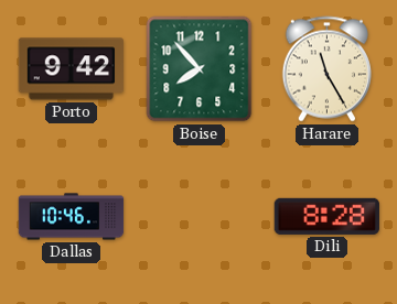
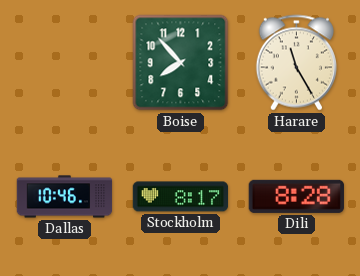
Porto: 9:42 -> none
Stockholm: none -> 8:17
